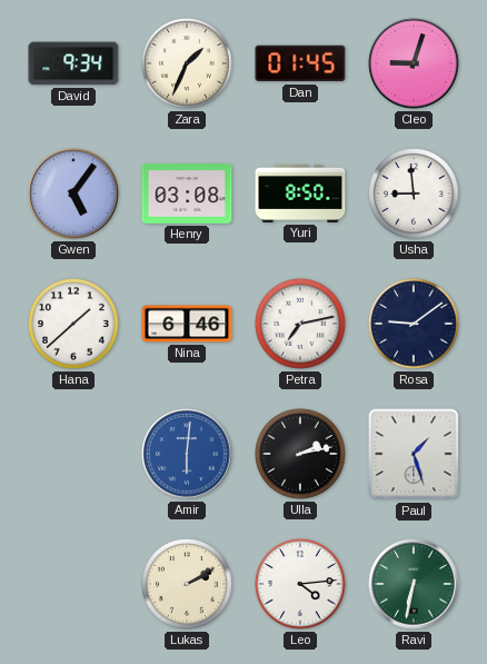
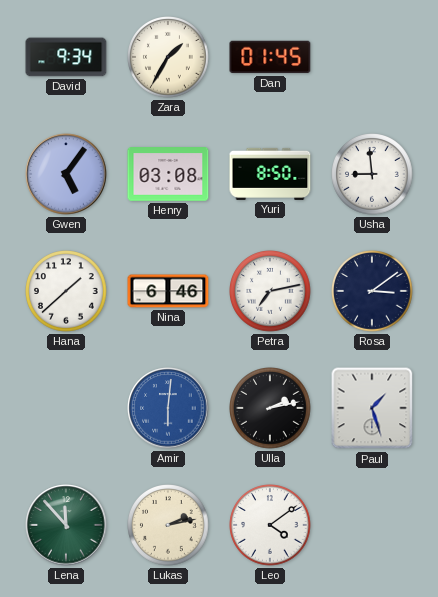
Zara: 1:34 -> 1:35
Cleo: 9:03 -> none
Rosa: 9:09 -> 3:09
Lena: none -> 11:53
Lukas: 2:10 -> 2:13
Leo: 4:14 -> 4:09
Ravi: 6:32 -> none
